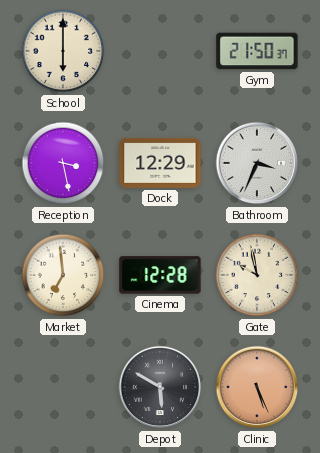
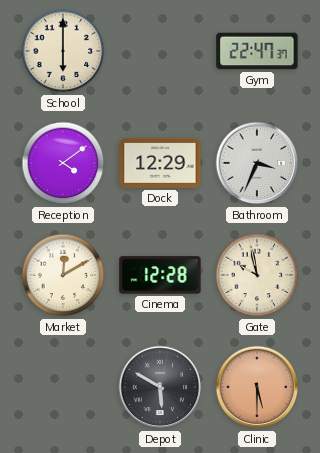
Gym: 21:50 -> 22:47
Reception: 3:28 -> 4:09
Market: 6:59 -> 12:10
Clinic: 5:26 -> 5:30
